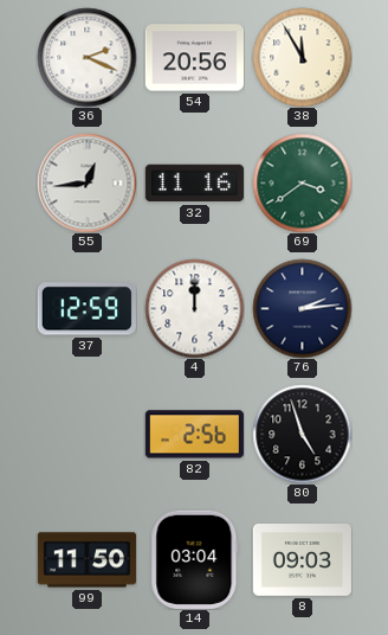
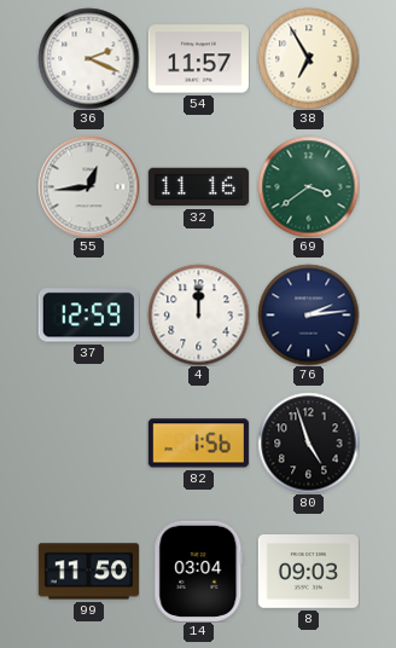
54: 20:56 -> 11:57
38: 11:55 -> 6:55
82: 2:56 -> 1:56
